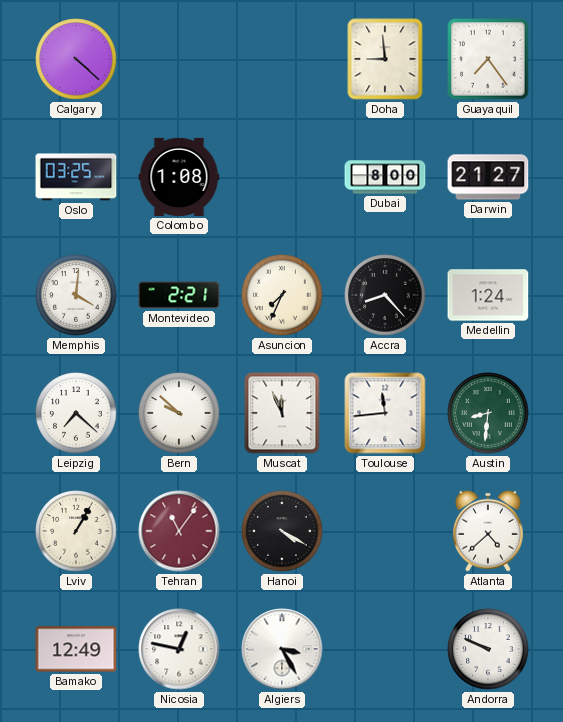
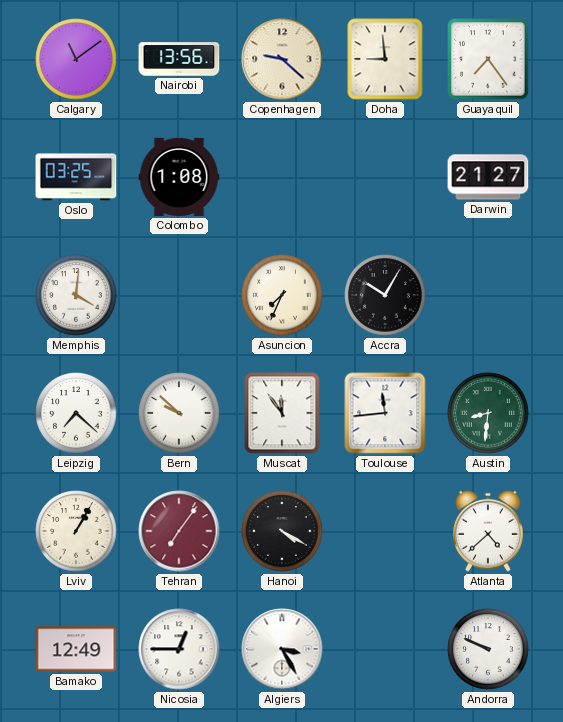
Calgary: 4:22 -> 11:09
Nairobi: none -> 13:56
Copenhagen: none -> 9:22
Dubai: 8:00 -> none
Montevideo: 2:21 -> none
Accra: 8:23 -> 10:05
Medellin: 1:24 -> none
Muscat: 11:56 -> 11:54
Tehran: 11:06 -> 7:06
Nicosia: 12:47 -> 12:45
